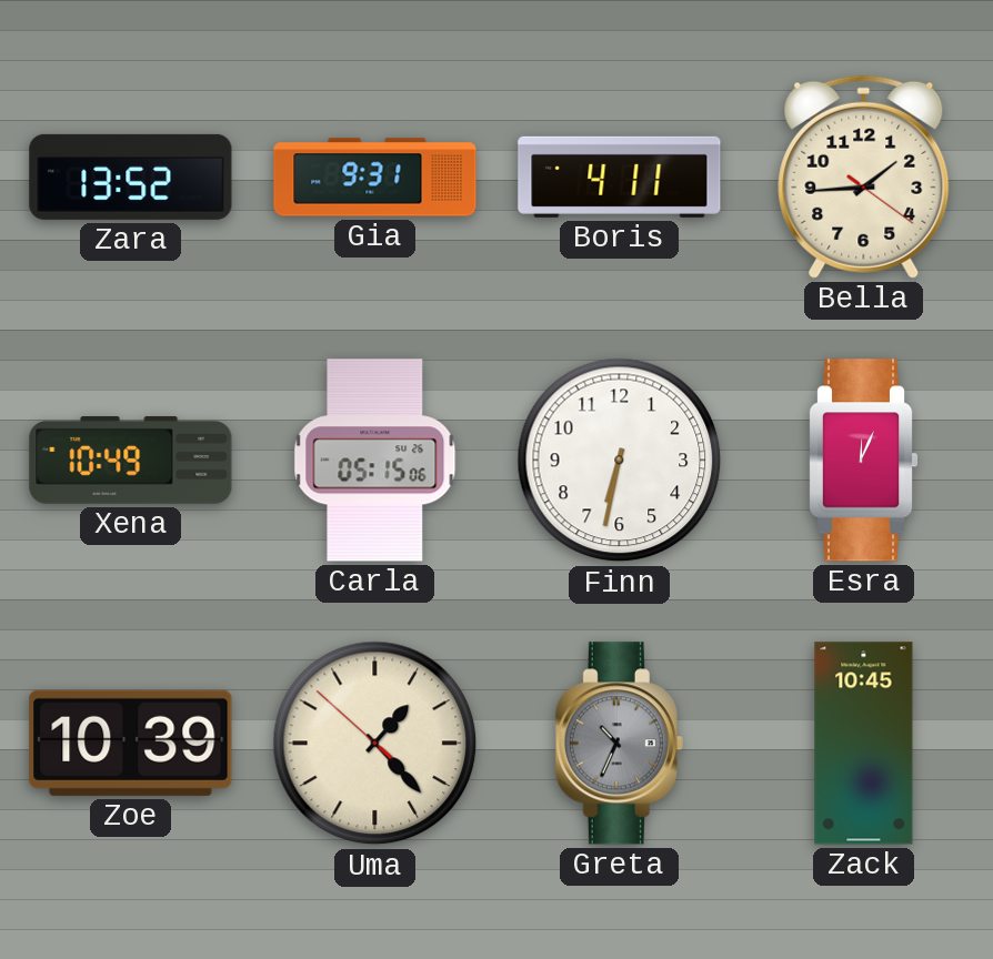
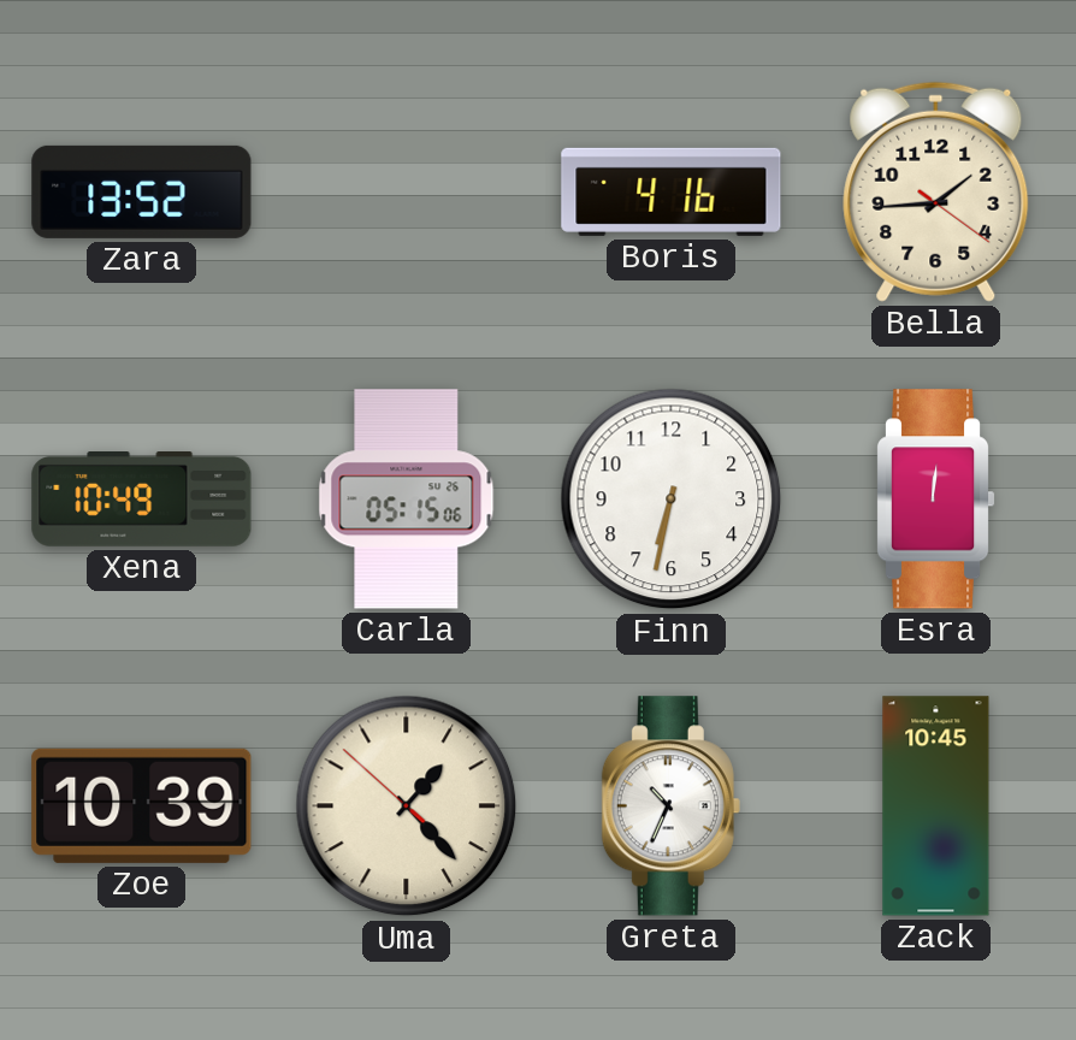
Gia: 9:31 -> none
Boris: 4:11 -> 4:16
Esra: 12:04 -> 12:01
Greta dial: grey -> white
